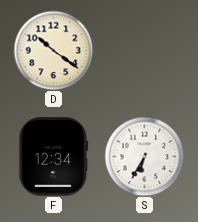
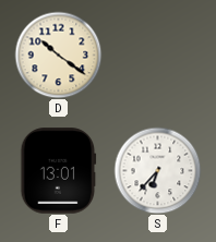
F: 12:34 -> 13:01
S: 6:35 -> 6:37
